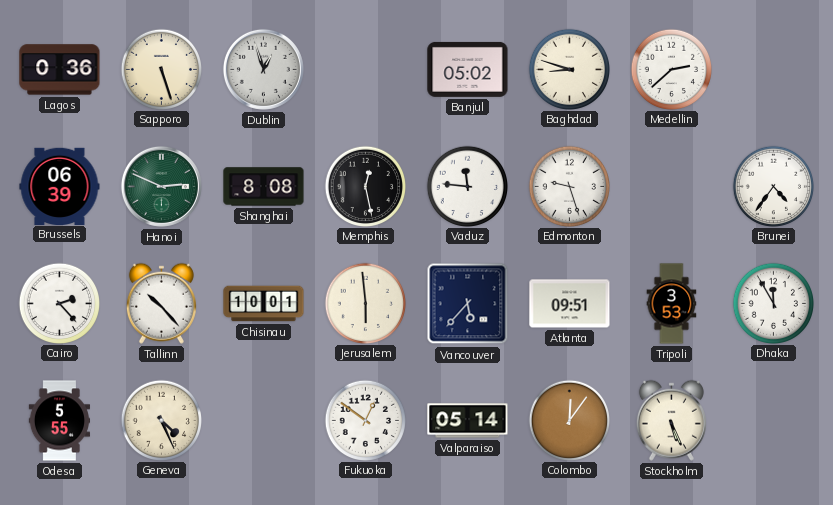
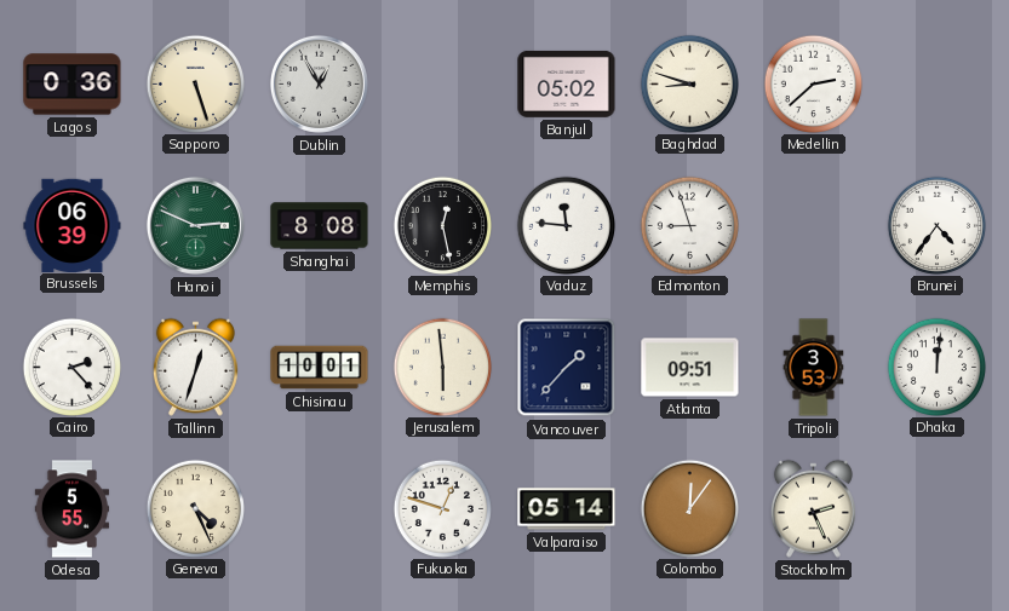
Dublin: 12:57 -> 12:55
Edmonton: 9:27 -> 8:57
Tallinn: 10:23 -> 12:33
Vancouver: 5:37 -> 1:37
Dhaka: 11:55 -> 12:01
Fukuoka: 12:51 -> 12:48
Stockholm: 5:26 -> 2:26
